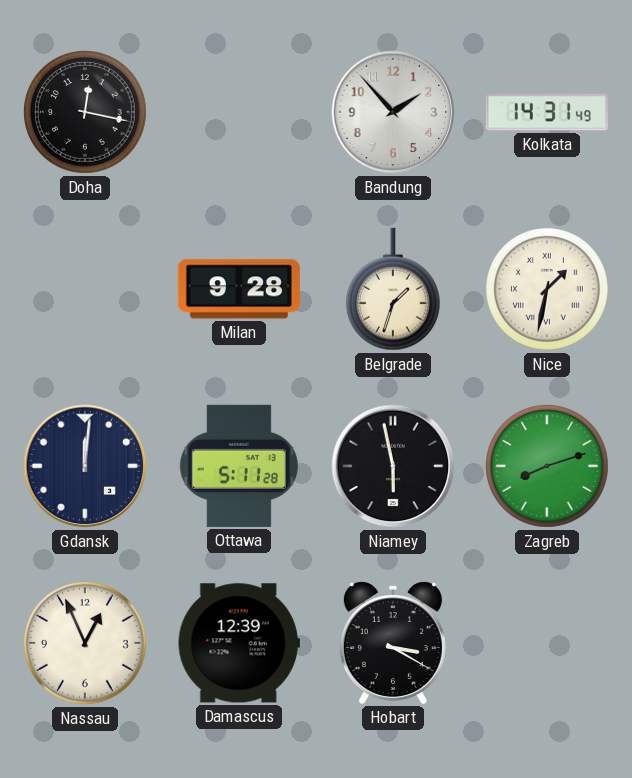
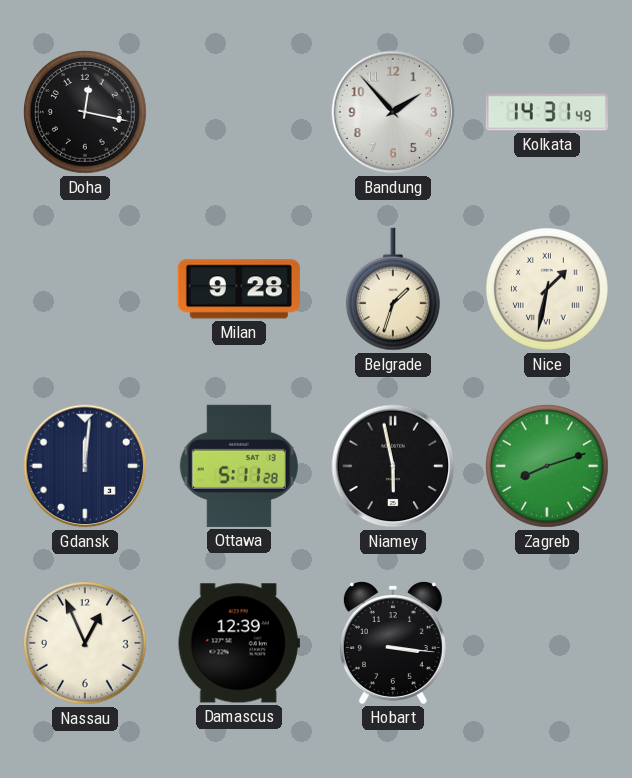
Hobart: 3:20 -> 3:16
